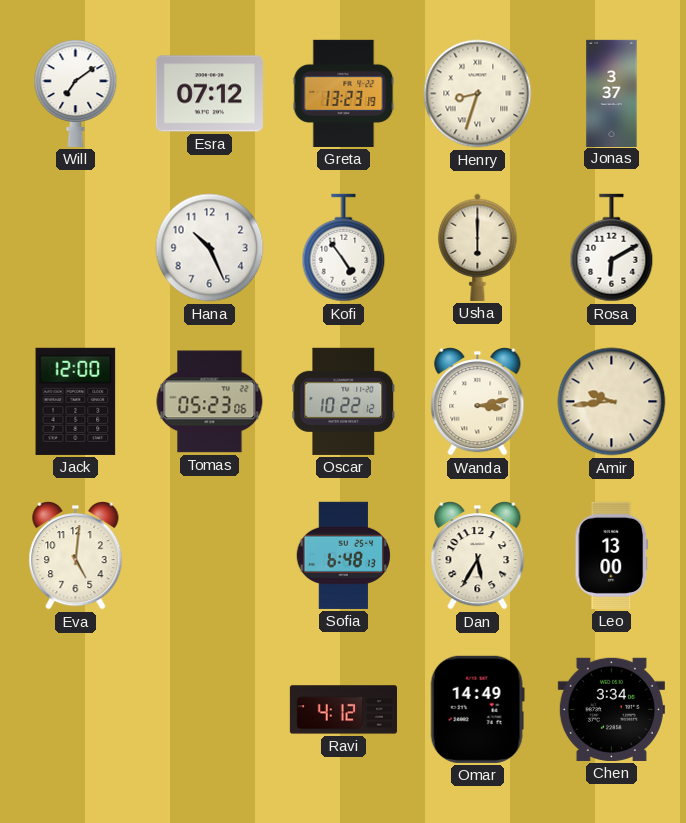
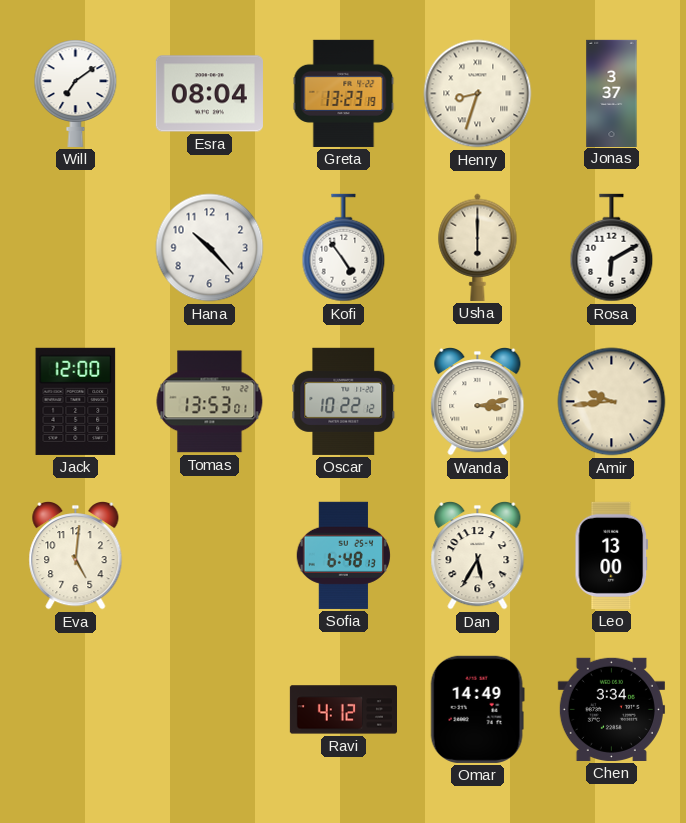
Esra: 07:12 -> 08:04
Hana: 10:26 -> 10:23
Tomas: 05:23 -> 13:53
